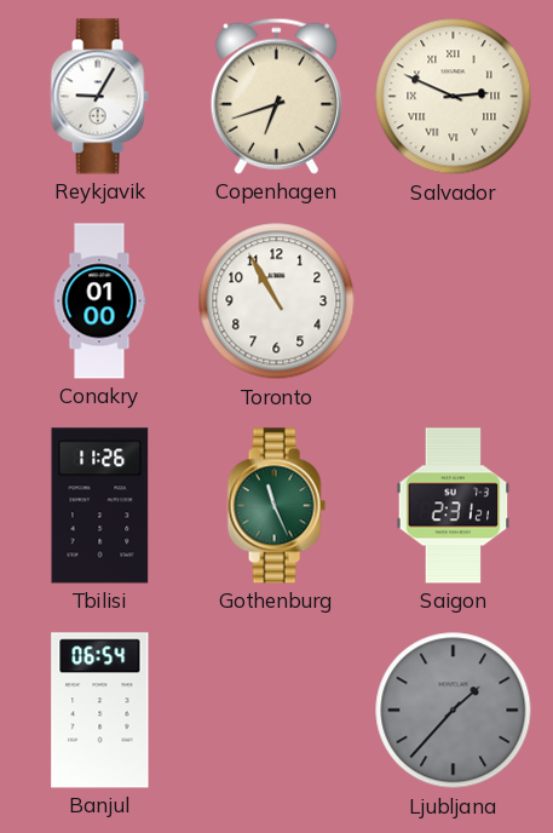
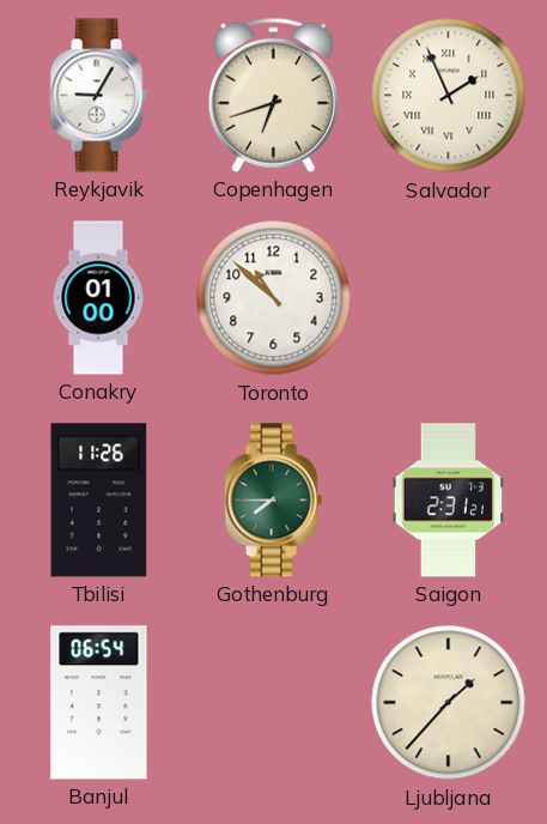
Salvador: 2:49 -> 1:56
Toronto: 10:55 -> 10:52
Gothenburg: 11:26 -> 7:45
Ljubljana dial: grey -> cream
